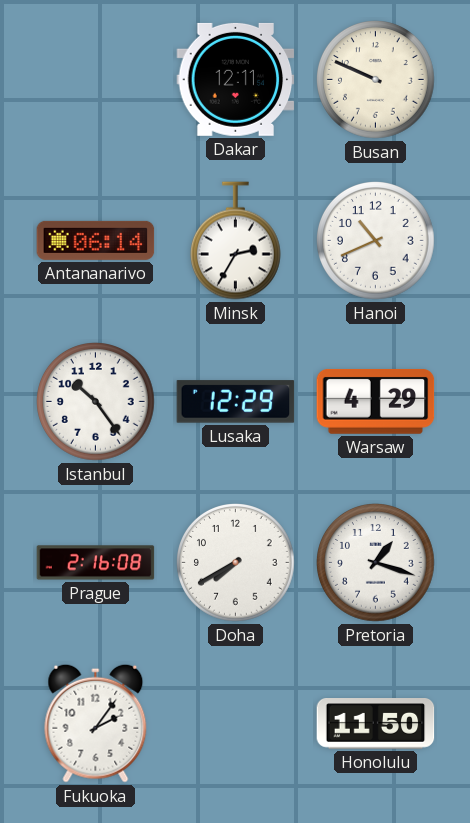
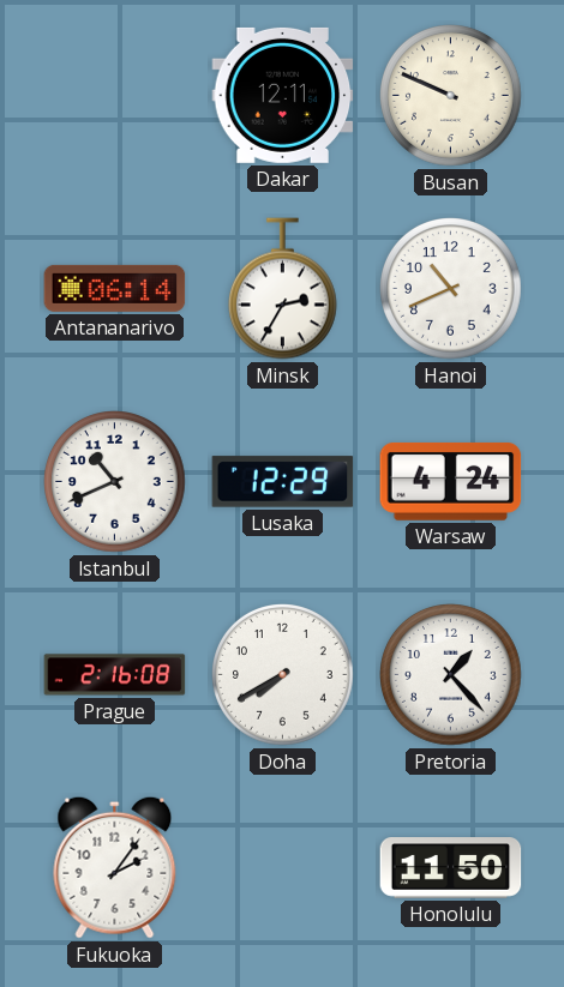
Istanbul: 10:24 -> 10:41
Warsaw: 4:29 -> 4:24
Pretoria: 1:18 -> 1:23
